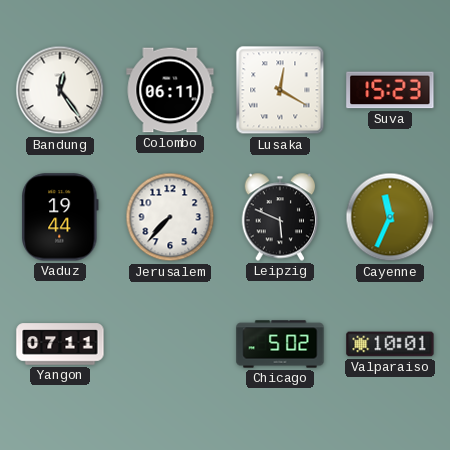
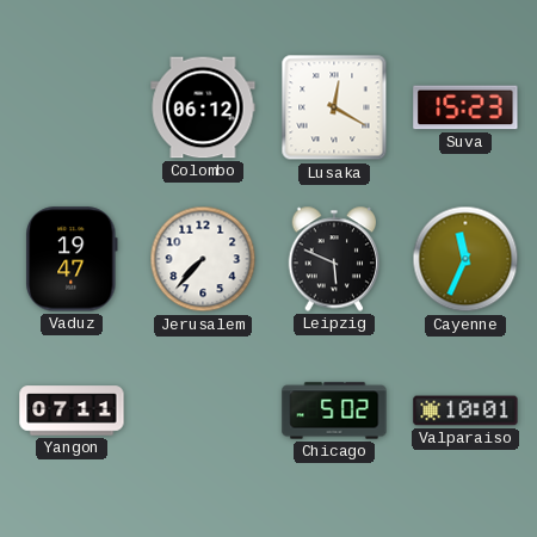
Bandung: 12:24 -> none
Colombo: 06:11 -> 06:12
Vaduz: 19:44 -> 19:47
